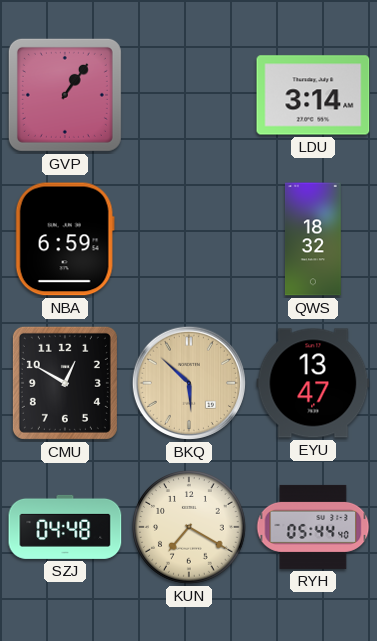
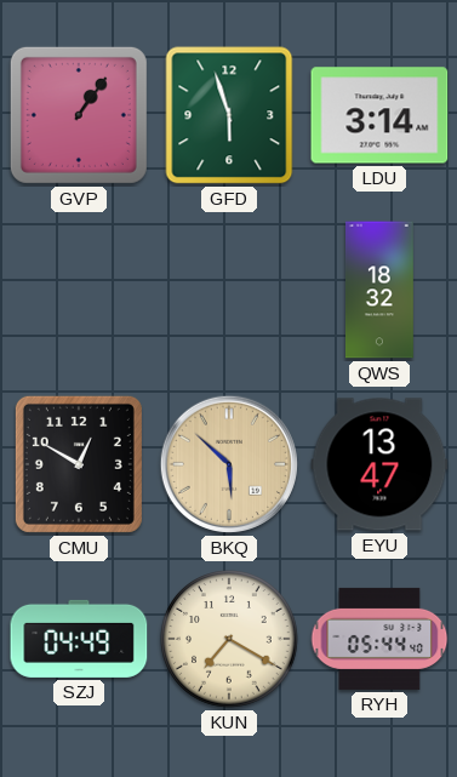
GFD: none -> 5:57
NBA: 6:59 -> none
SZJ: 04:48 -> 04:49
